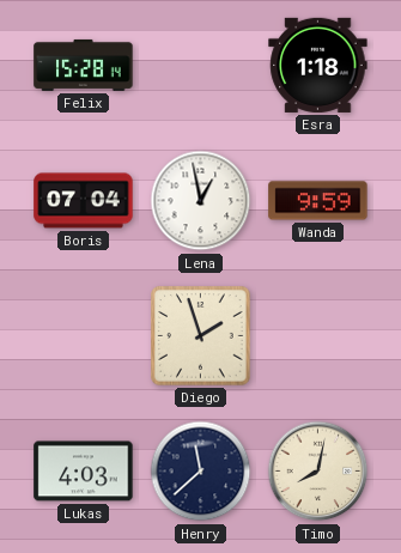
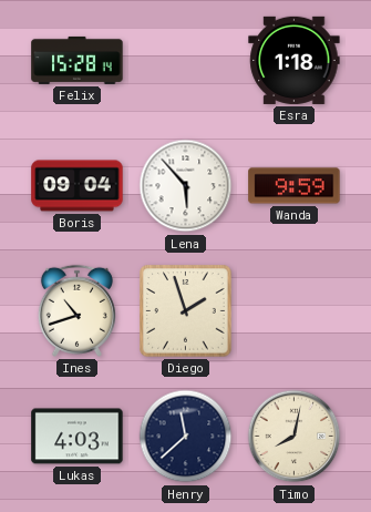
Boris: 07:04 -> 09:04
Lena: 12:58 -> 5:53
Ines: none -> 10:42
